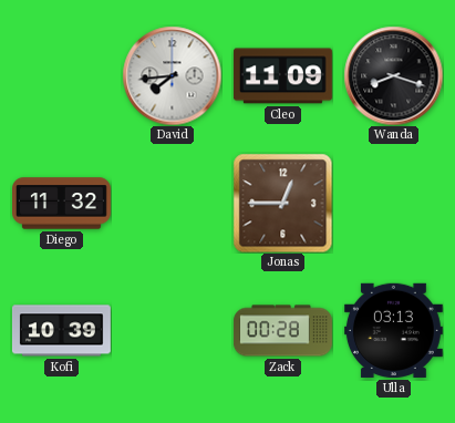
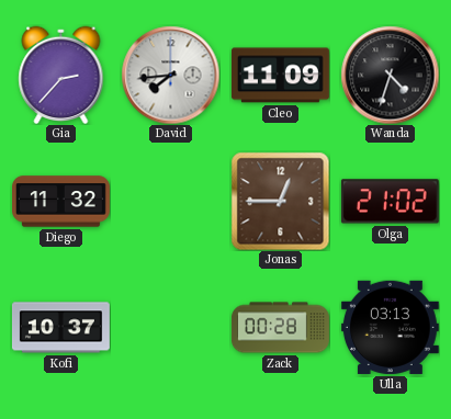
Gia: none -> 2:37
Wanda: 8:18 -> 4:33
Olga: none -> 21:02
Kofi: 10:39 -> 10:37
